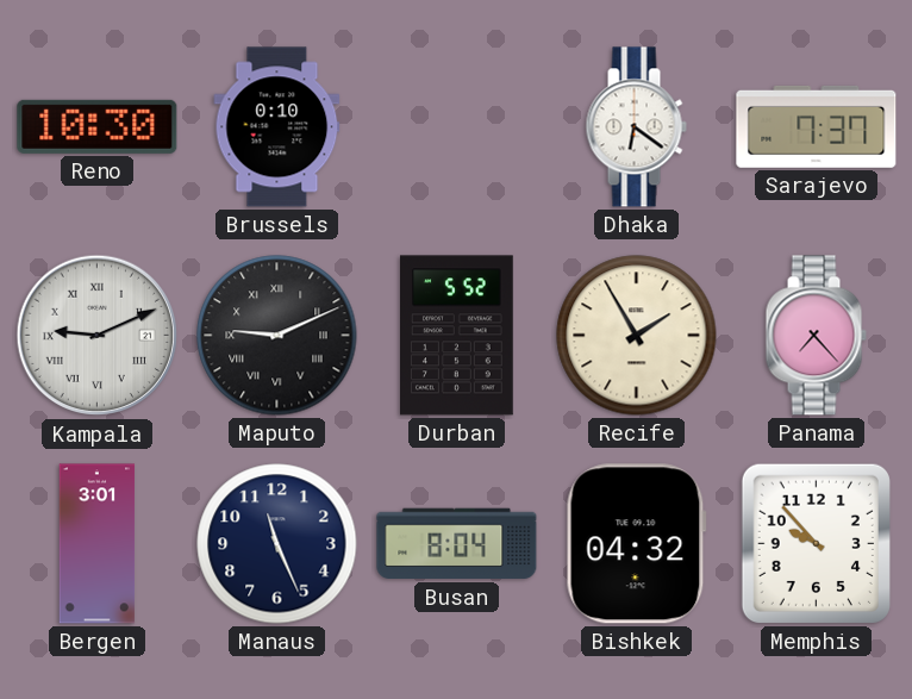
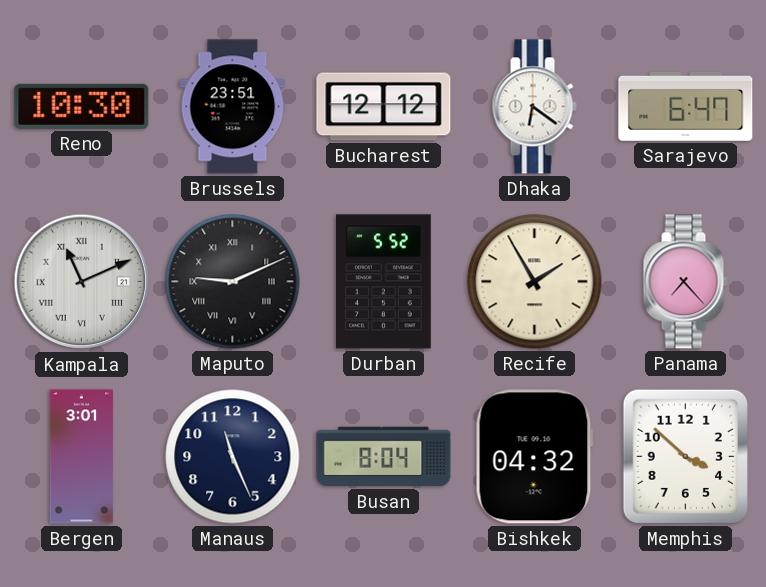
Brussels: 0:10 -> 23:51
Bucharest: none -> 12:12
Sarajevo: 7:37 -> 6:47
Kampala: 9:11 -> 11:11
Memphis: 9:53 -> 3:52
